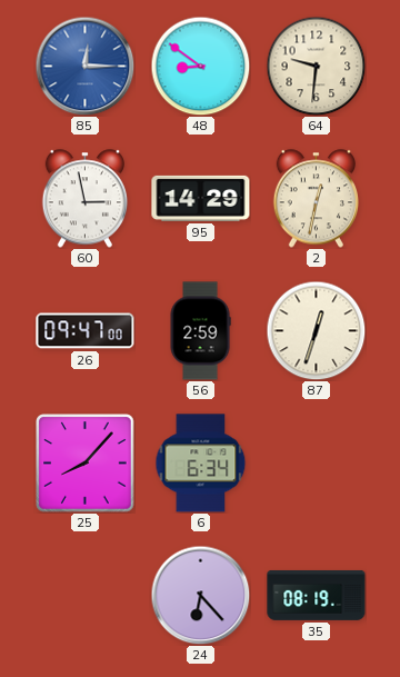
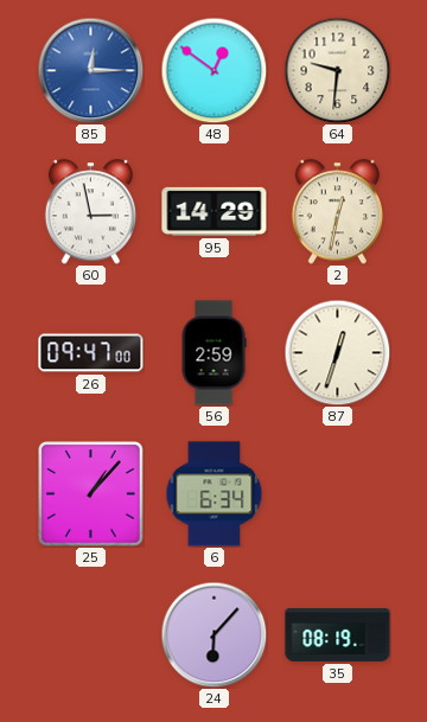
48: 8:51 -> 12:51
25: 8:07 -> 1:07
24: 6:23 -> 6:07
